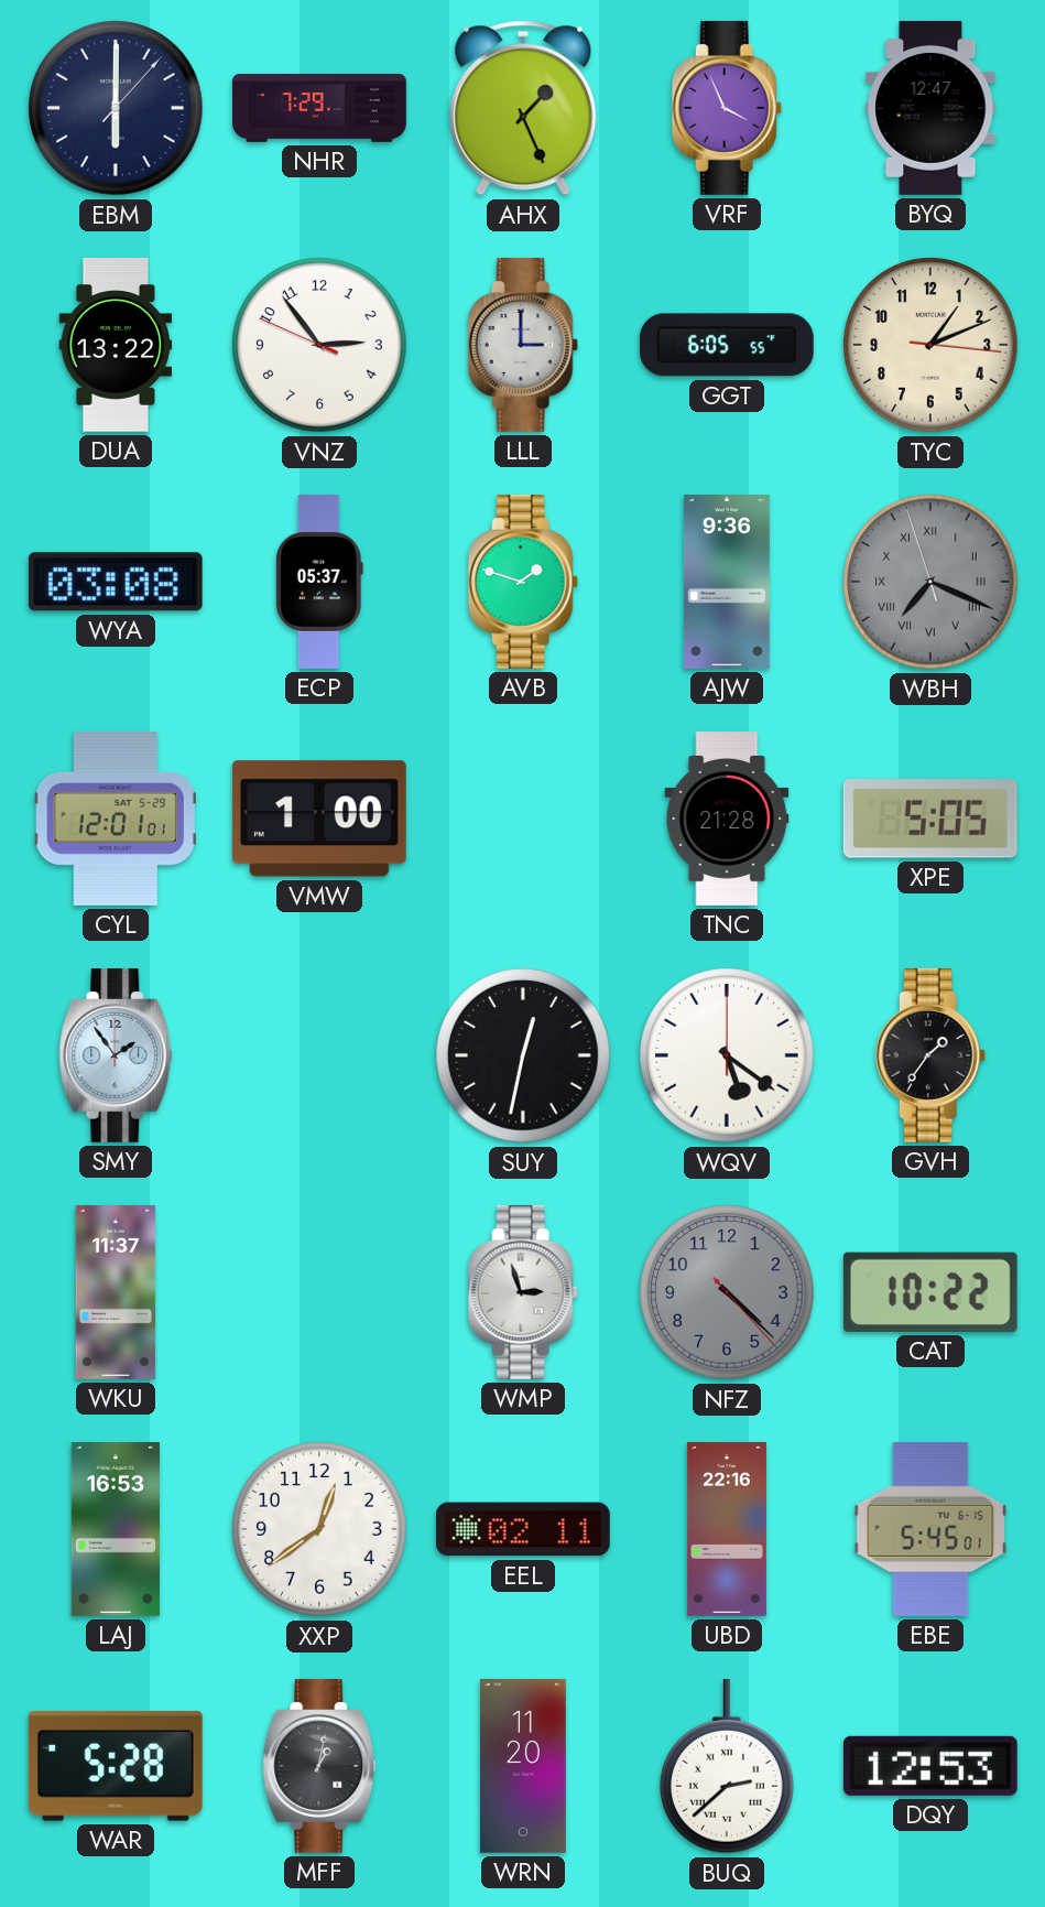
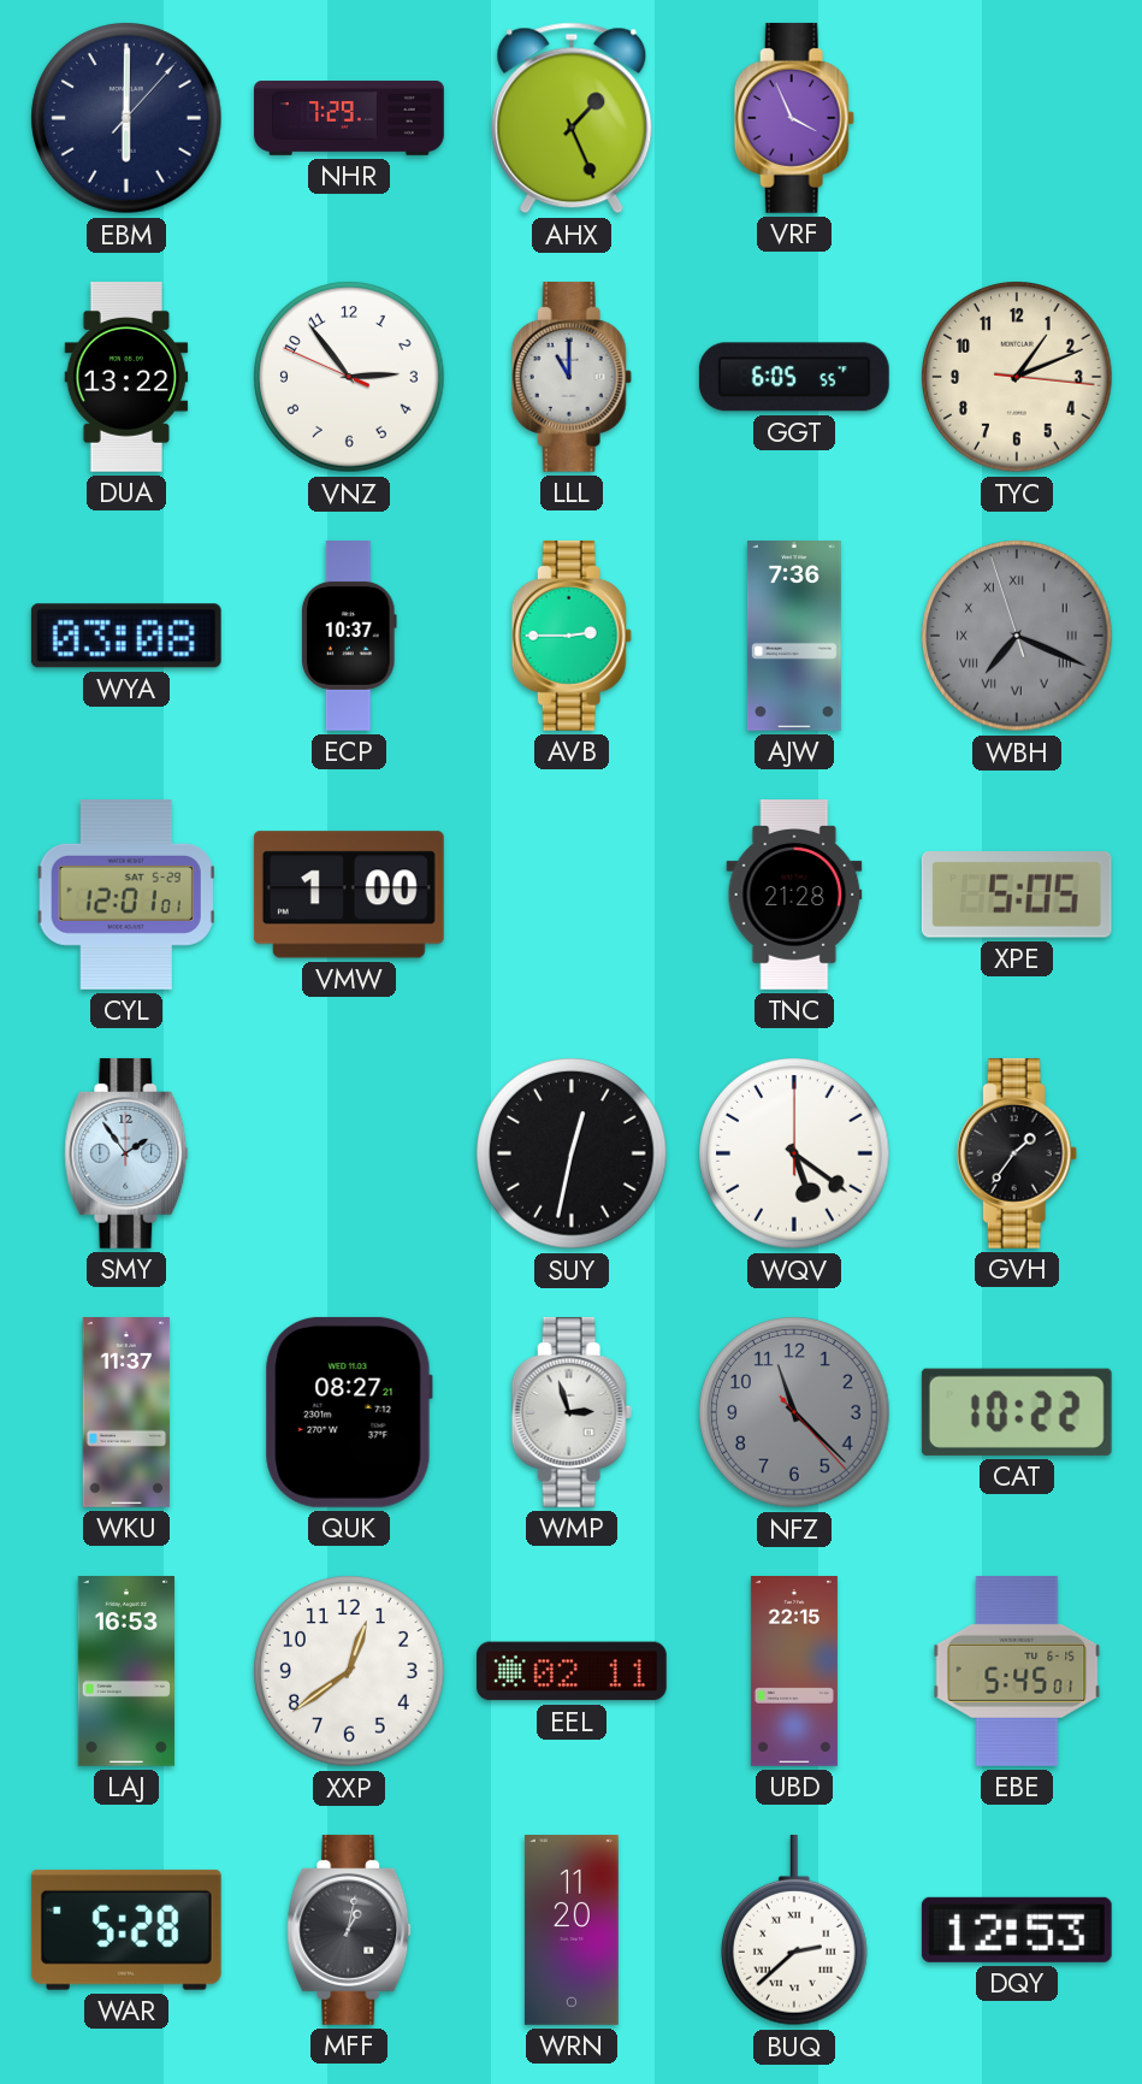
BYQ: 12:47 -> none
LLL: 3:00 -> 11:00
ECP: 05:37 -> 10:37
AVB: 1:48 -> 2:45
AJW: 9:36 -> 7:36
QUK: none -> 08:27
NFZ: 4:22 -> 11:22
UBD: 22:16 -> 22:15
